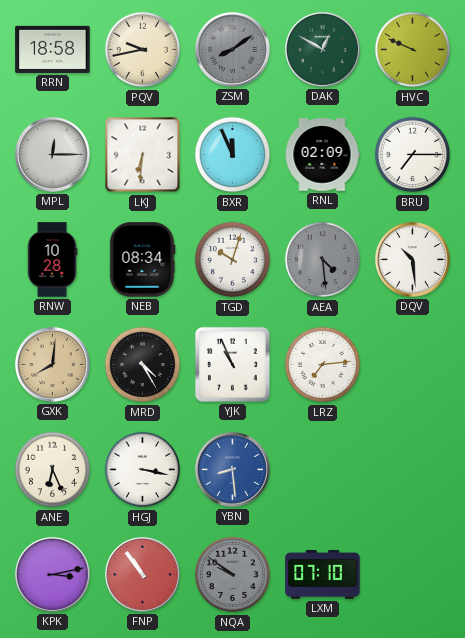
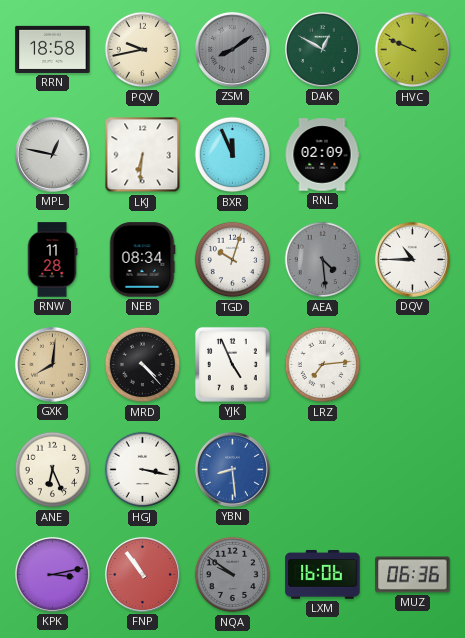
MPL: 12:15 -> 12:47
BRU: 7:15 -> none
RNW: 10:28 -> 11:28
DQV: 10:29 -> 10:45
MRD: 4:25 -> 4:23
YJK: 10:56 -> 4:56
LXM: 07:10 -> 16:06
MUZ: none -> 06:36
